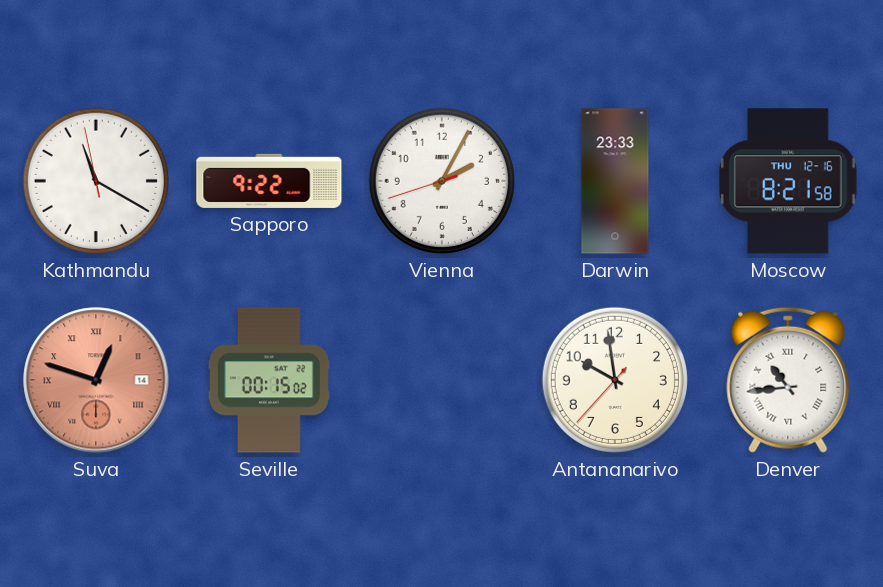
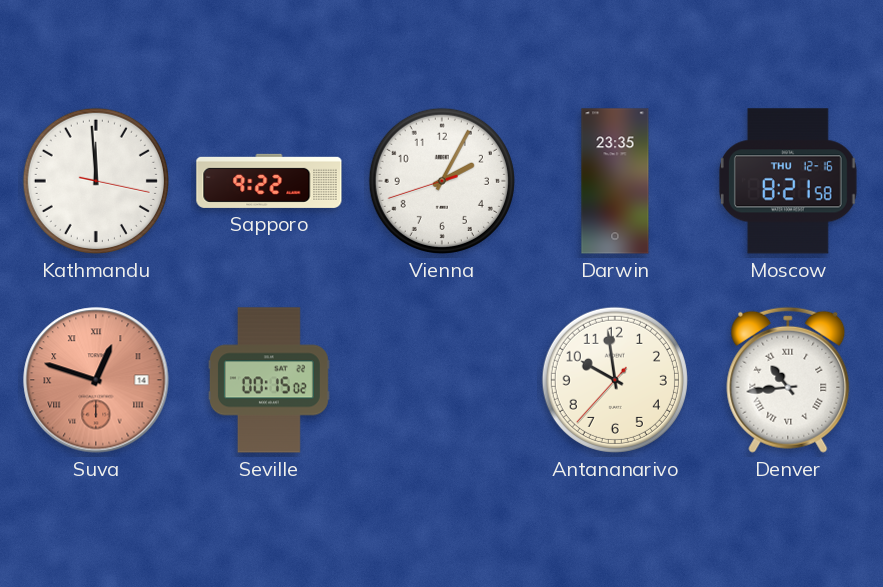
Kathmandu: 11:19 -> 11:59
Darwin: 23:33 -> 23:35
